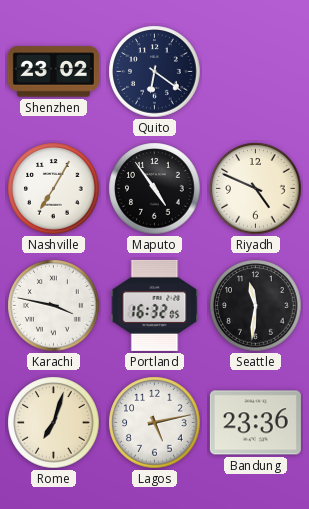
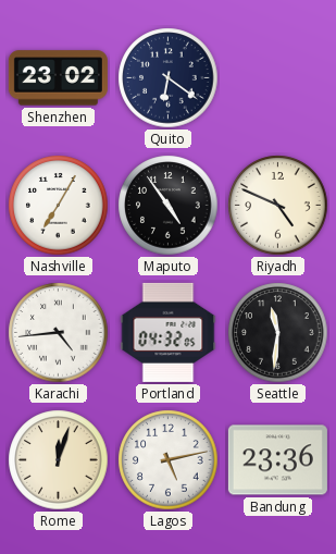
Karachi: 3:47 -> 4:44
Portland: 16:32 -> 04:32
Rome: 7:03 -> 12:03
